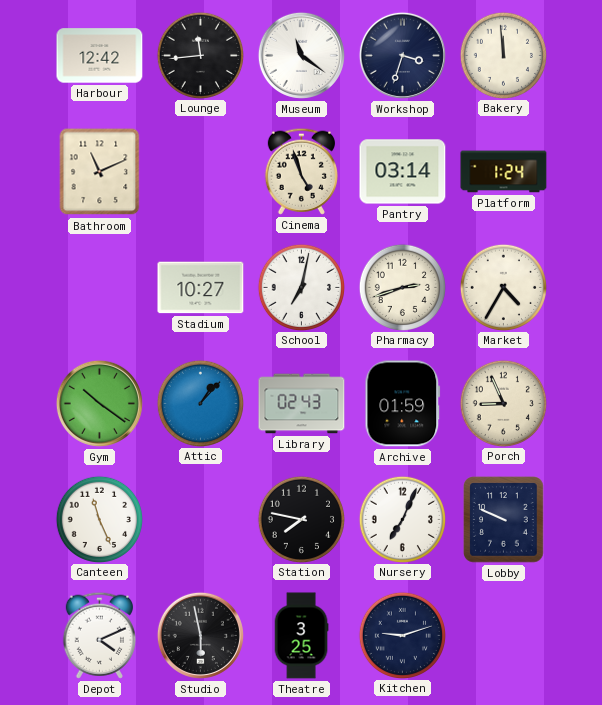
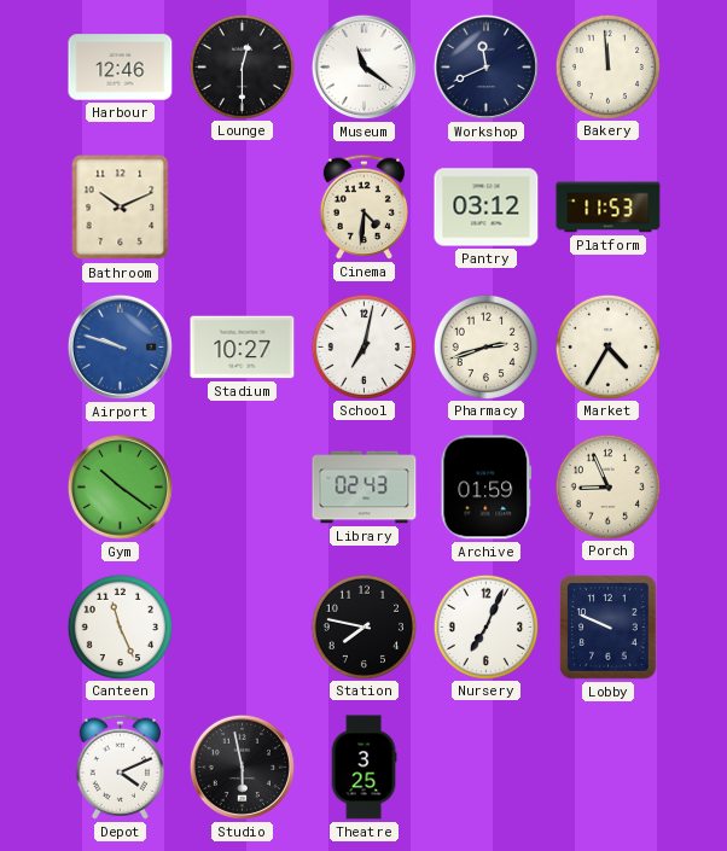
Harbour: 12:42 -> 12:46
Lounge: 11:44 -> 12:30
Workshop: 3:33 -> 11:41
Bathroom: 11:11 -> 10:11
Cinema: 4:57 -> 4:31
Pantry: 03:14 -> 03:12
Platform: 1:24 -> 11:53
Airport: none -> 9:48
Attic: 1:07 -> none
Kitchen: 9:12 -> none
